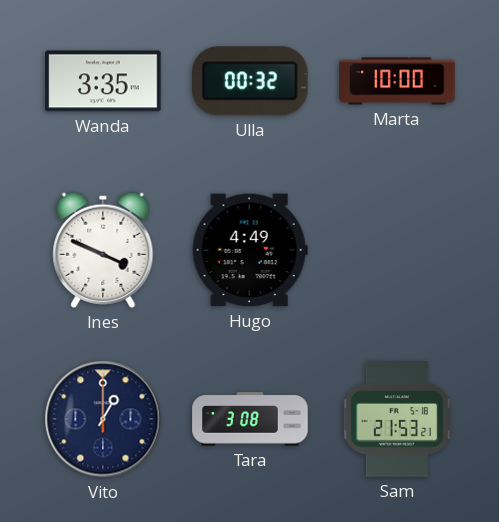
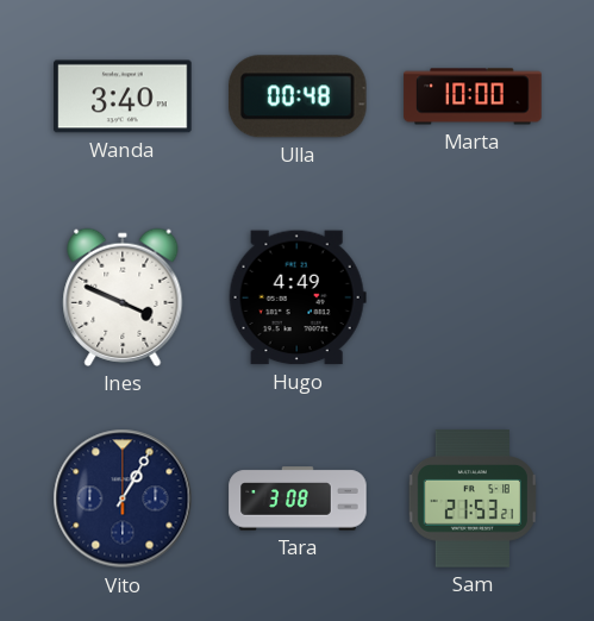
Wanda: 3:35 -> 3:40
Ulla: 00:32 -> 00:48
Vito: 1:00 -> 1:05
